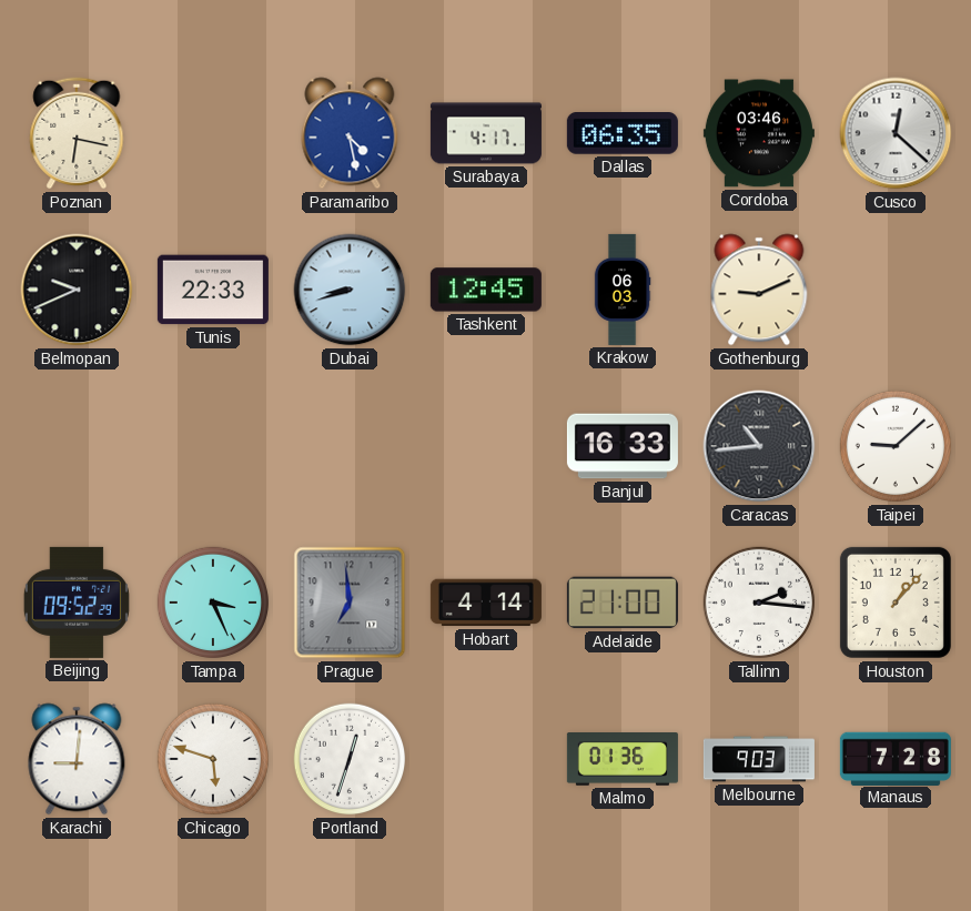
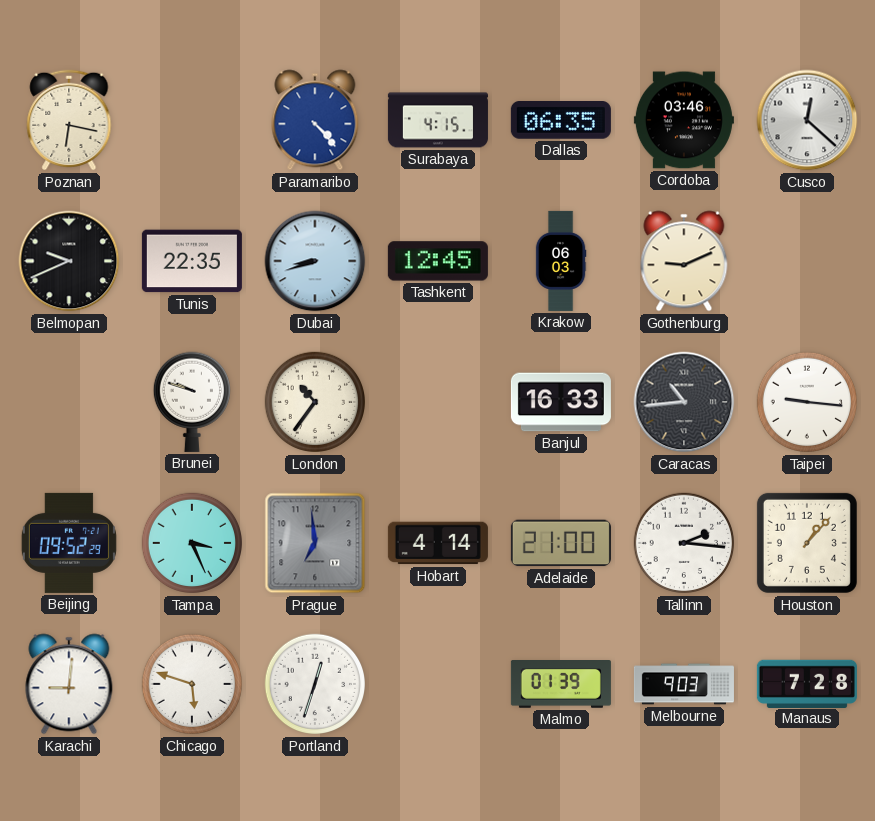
Paramaribo: 4:28 -> 4:23
Surabaya: 4:17 -> 4:15
Tunis: 22:33 -> 22:35
Brunei: none -> 9:48
London: none -> 10:36
Taipei: 9:08 -> 9:16
Malmo: 01:36 -> 01:39
